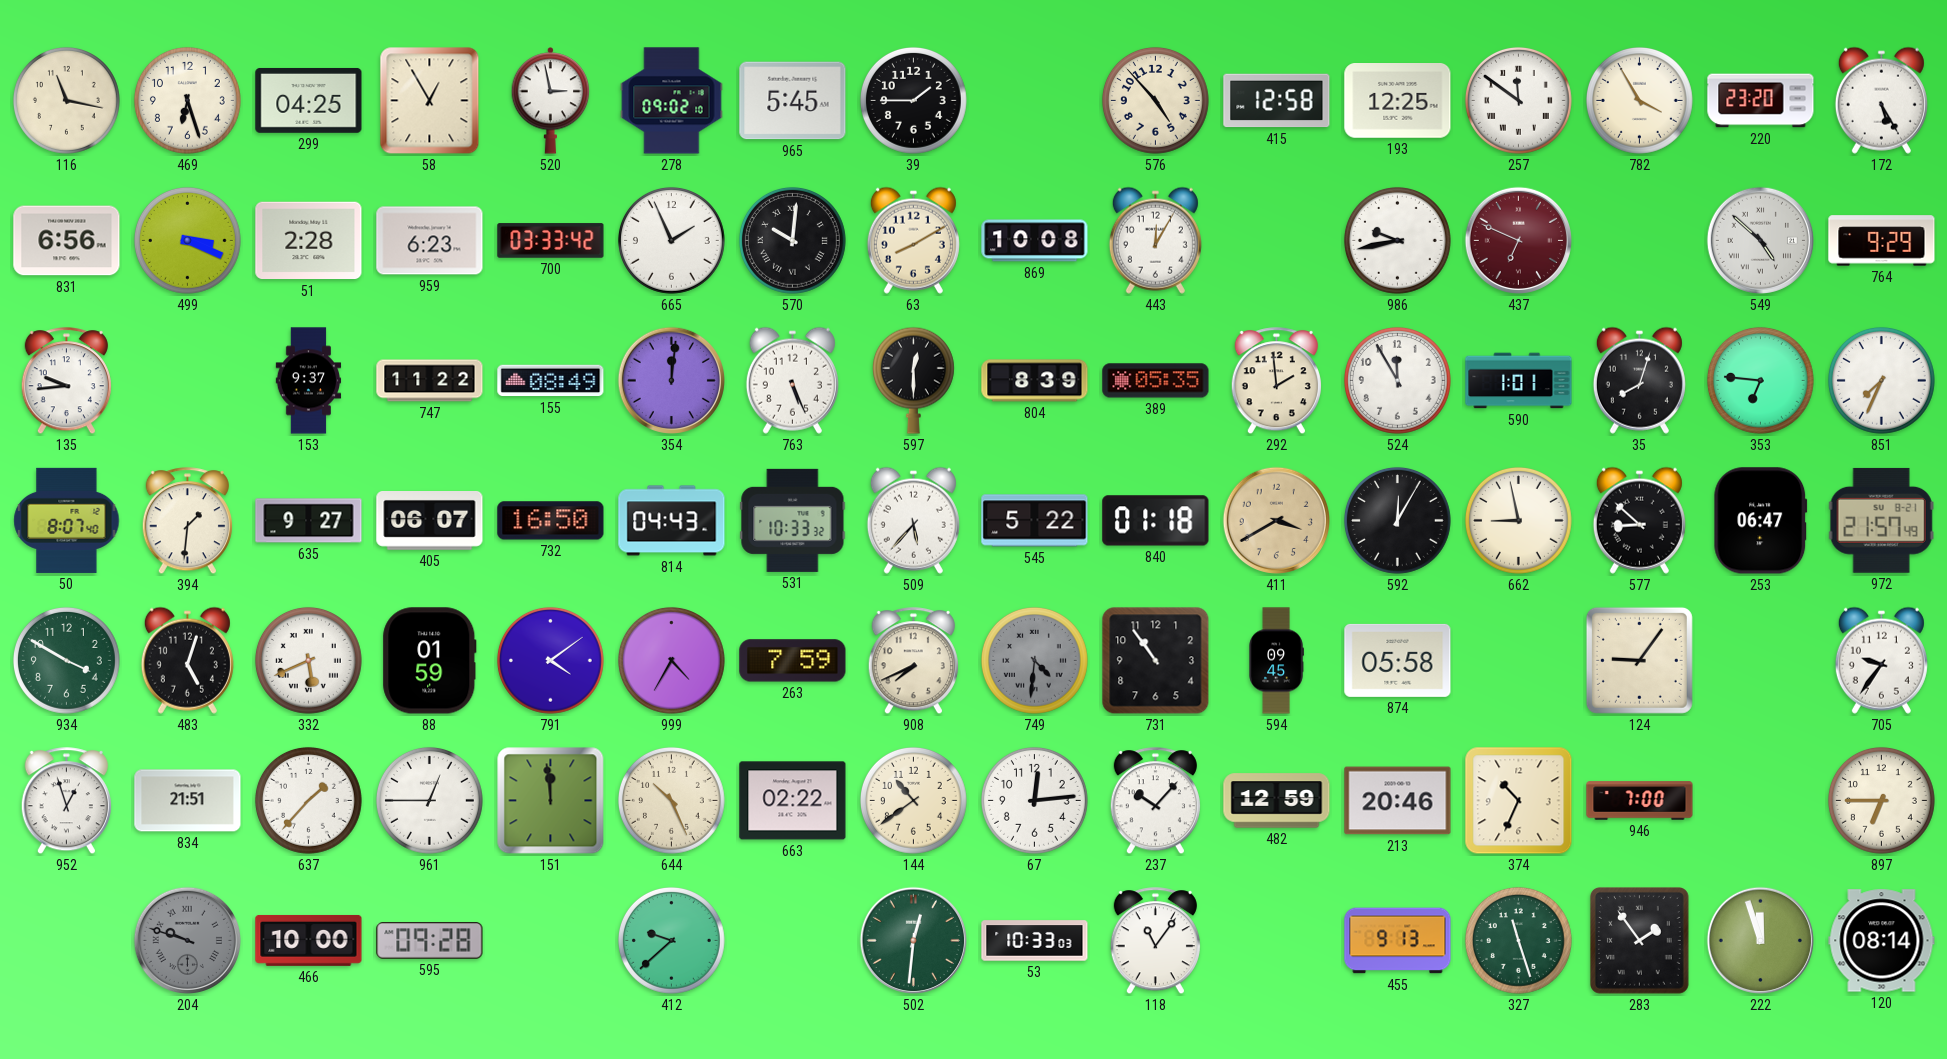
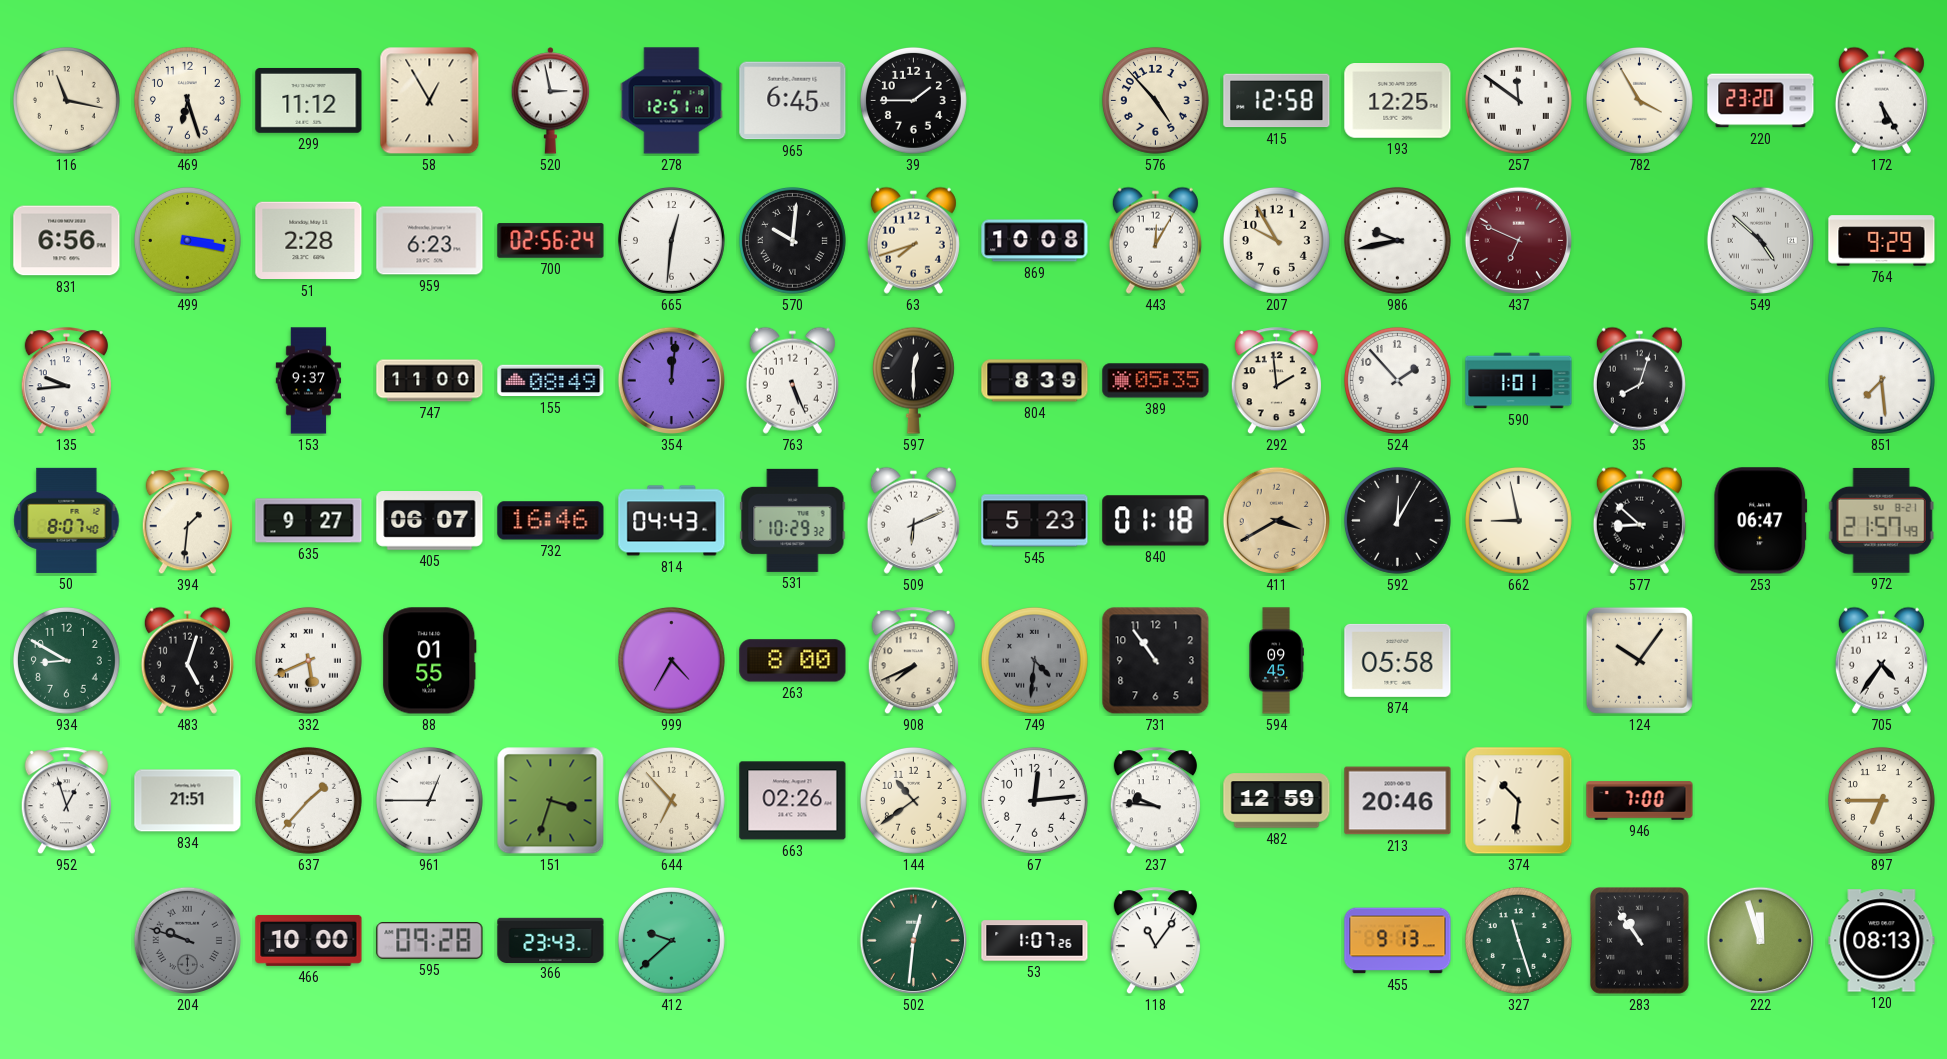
299: 04:25 -> 11:12
278: 09:02 -> 12:51
965: 5:45 -> 6:45
499: 3:19 -> 3:17
700: 03:33 -> 02:56
665: 1:56 -> 12:31
63: 8:10 -> 7:42
207: none -> 9:55
747: 11:22 -> 11:00
524: 11:55 -> 1:53
353: 6:46 -> none
851: 7:34 -> 7:29
732: 16:50 -> 16:46
531: 10:33 -> 10:29
509: 5:37 -> 6:11
545: 5:22 -> 5:23
934: 3:50 -> 8:50
88: 01:59 -> 01:55
791: 4:09 -> none
263: 7:59 -> 8:00
124: 9:06 -> 10:06
705: 9:36 -> 4:36
151: 11:59 -> 3:33
644: 10:26 -> 6:53
663: 02:22 -> 02:26
237: 10:07 -> 9:46
374: 10:34 -> 10:31
366: none -> 23:43
53: 10:33 -> 1:07
283: 1:54 -> 10:54
120: 08:14 -> 08:13
